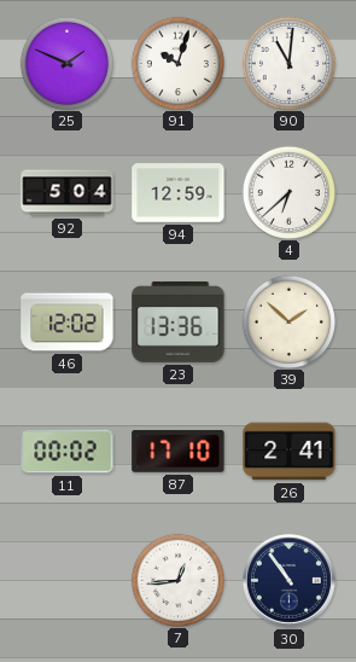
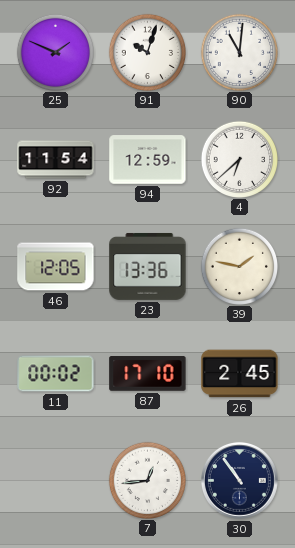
92: 5:04 -> 11:54
46: 12:02 -> 12:05
39: 1:52 -> 1:47
26: 2:41 -> 2:45
